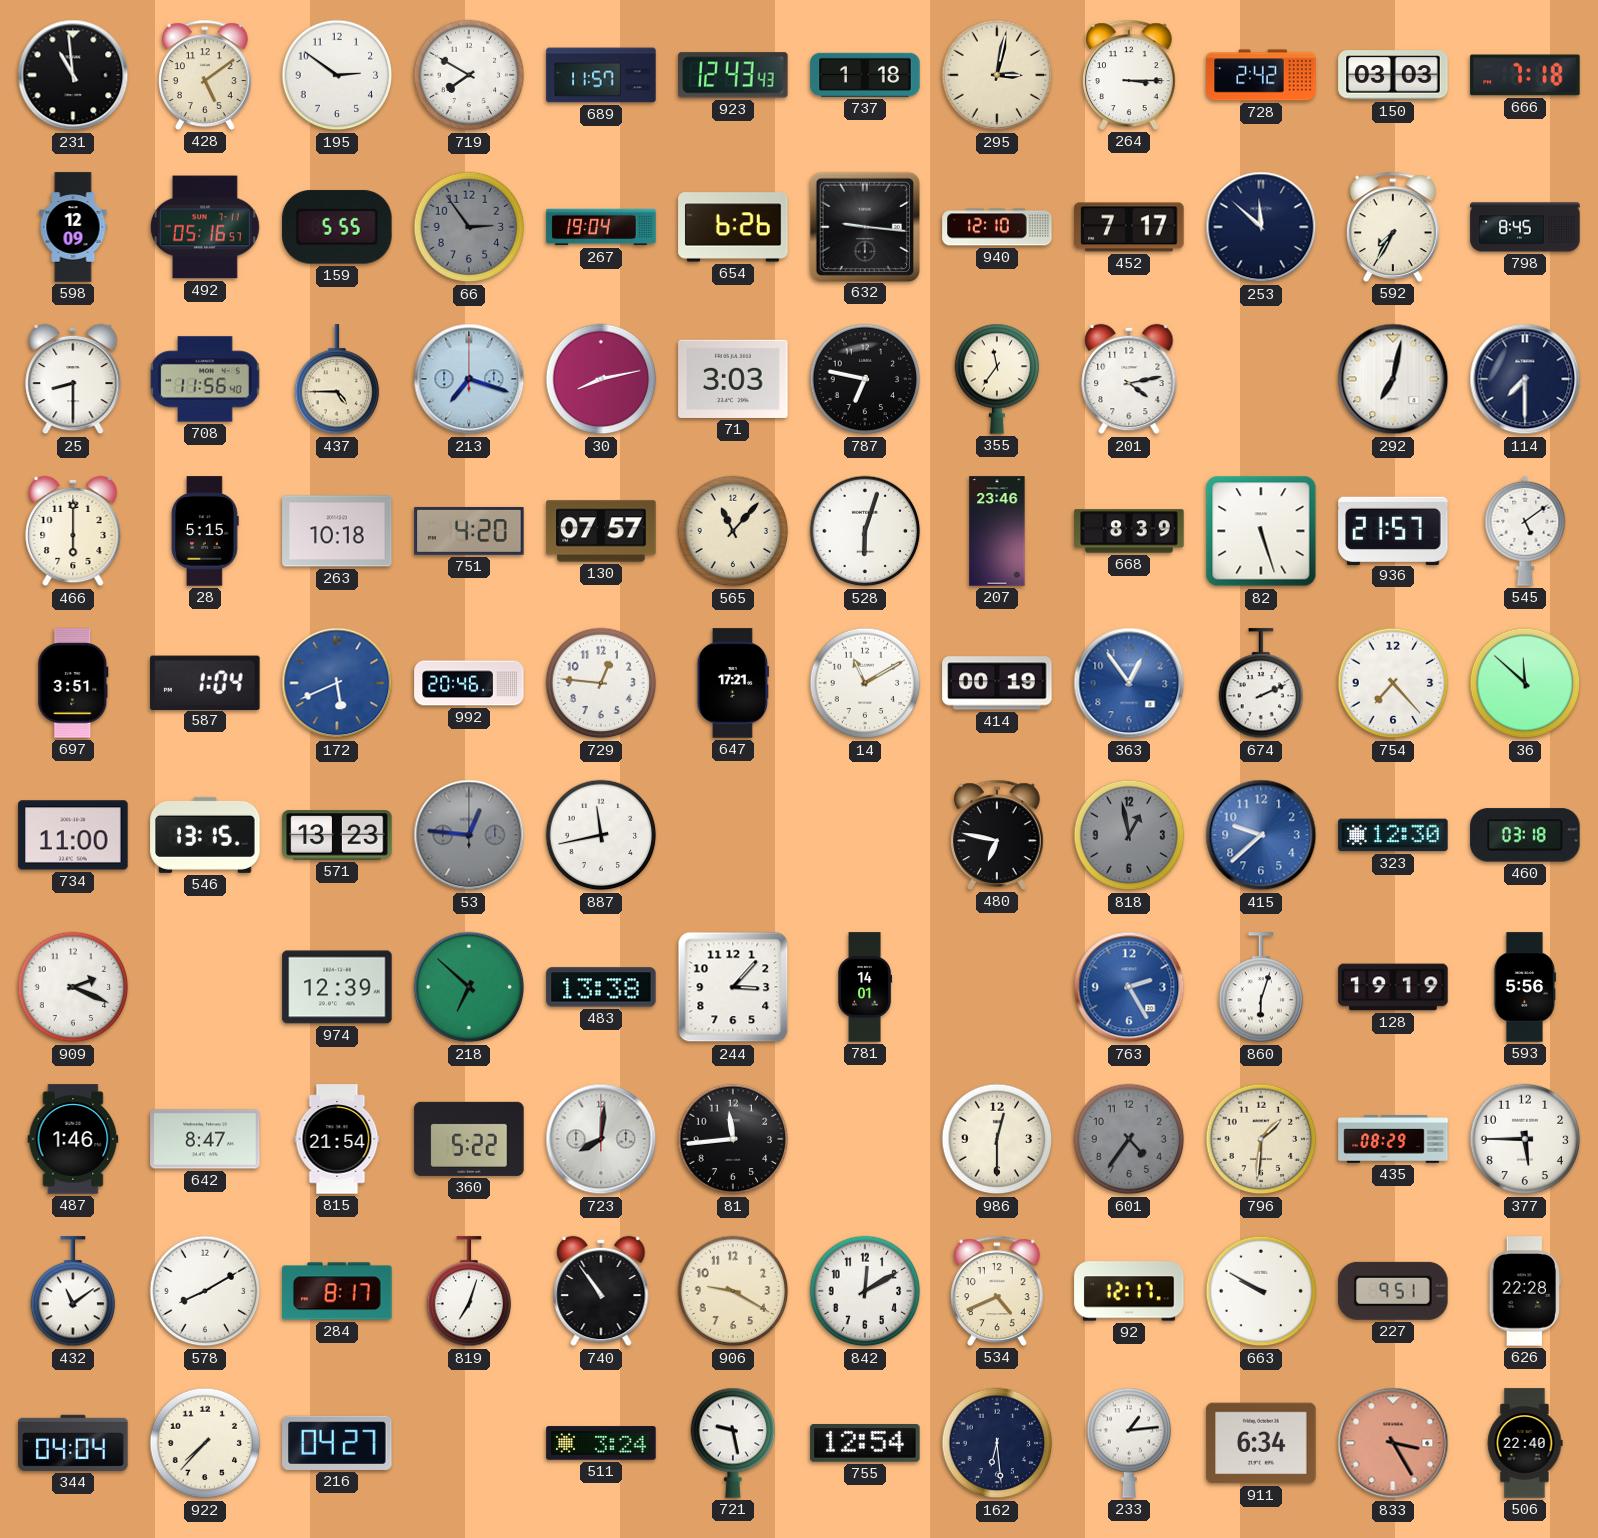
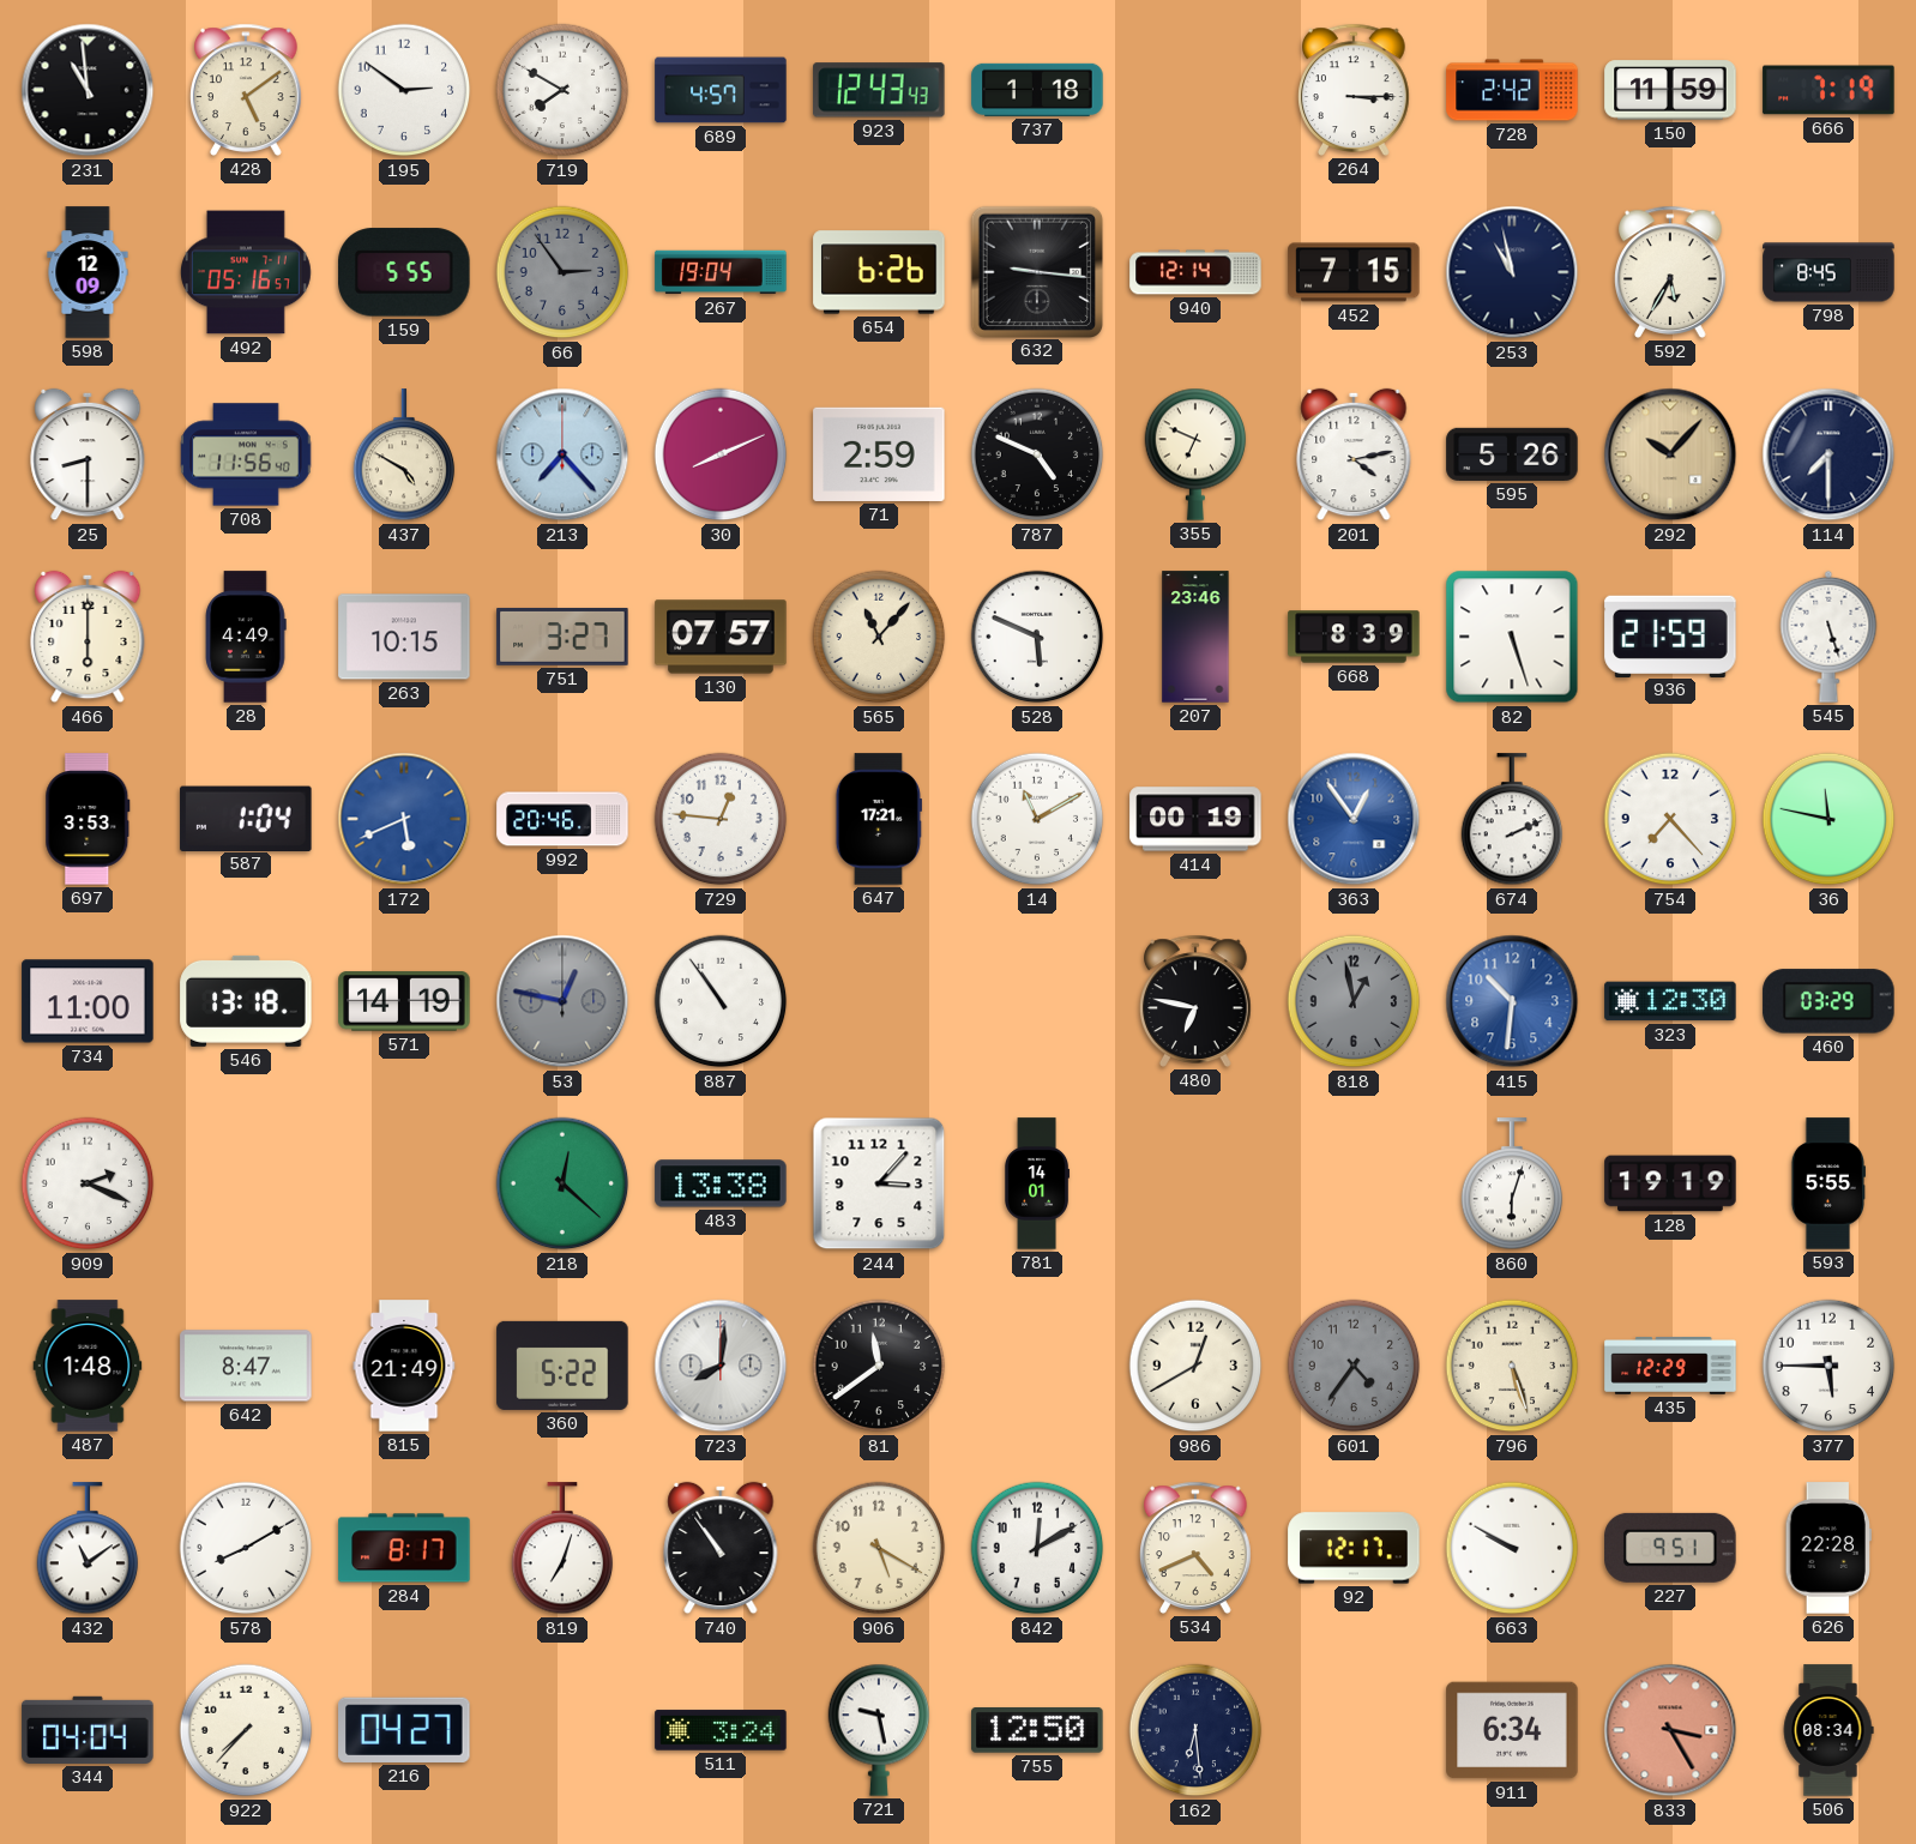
689: 11:57 -> 4:57
295: 3:02 -> none
150: 03:03 -> 11:59
666: 7:18 -> 7:19
940: 12:10 -> 12:14
452: 7:17 -> 7:15
253: 11:52 -> 10:58
592: 7:35 -> 5:35
437: 4:45 -> 4:50
213: 7:18 -> 7:23
30: 8:13 -> 8:11
71: 3:03 -> 2:59
787: 6:47 -> 4:49
355: 11:36 -> 6:49
595: none -> 5:26
292: 7:02 -> 10:07
292 dial: white -> champagne
28: 5:15 -> 4:49
263: 10:18 -> 10:15
751: 4:20 -> 3:27
528: 6:03 -> 5:49
936: 21:57 -> 21:59
545: 5:09 -> 5:27
697: 3:51 -> 3:53
36: 11:52 -> 11:47
546: 13:15 -> 13:18
571: 13:23 -> 14:19
53: 12:46 -> 12:47
887: 11:43 -> 10:54
415: 9:38 -> 10:31
460: 03:18 -> 03:29
974: 12:39 -> none
218: 6:52 -> 12:22
763: 2:25 -> none
593: 5:56 -> 5:55
487: 1:46 -> 1:48
815: 21:54 -> 21:49
81: 11:44 -> 11:39
986: 12:30 -> 12:40
796: 1:31 -> 5:27
435: 08:29 -> 12:29
906: 9:20 -> 5:20
755: 12:54 -> 12:50
233: 1:14 -> none
506: 22:40 -> 08:34
